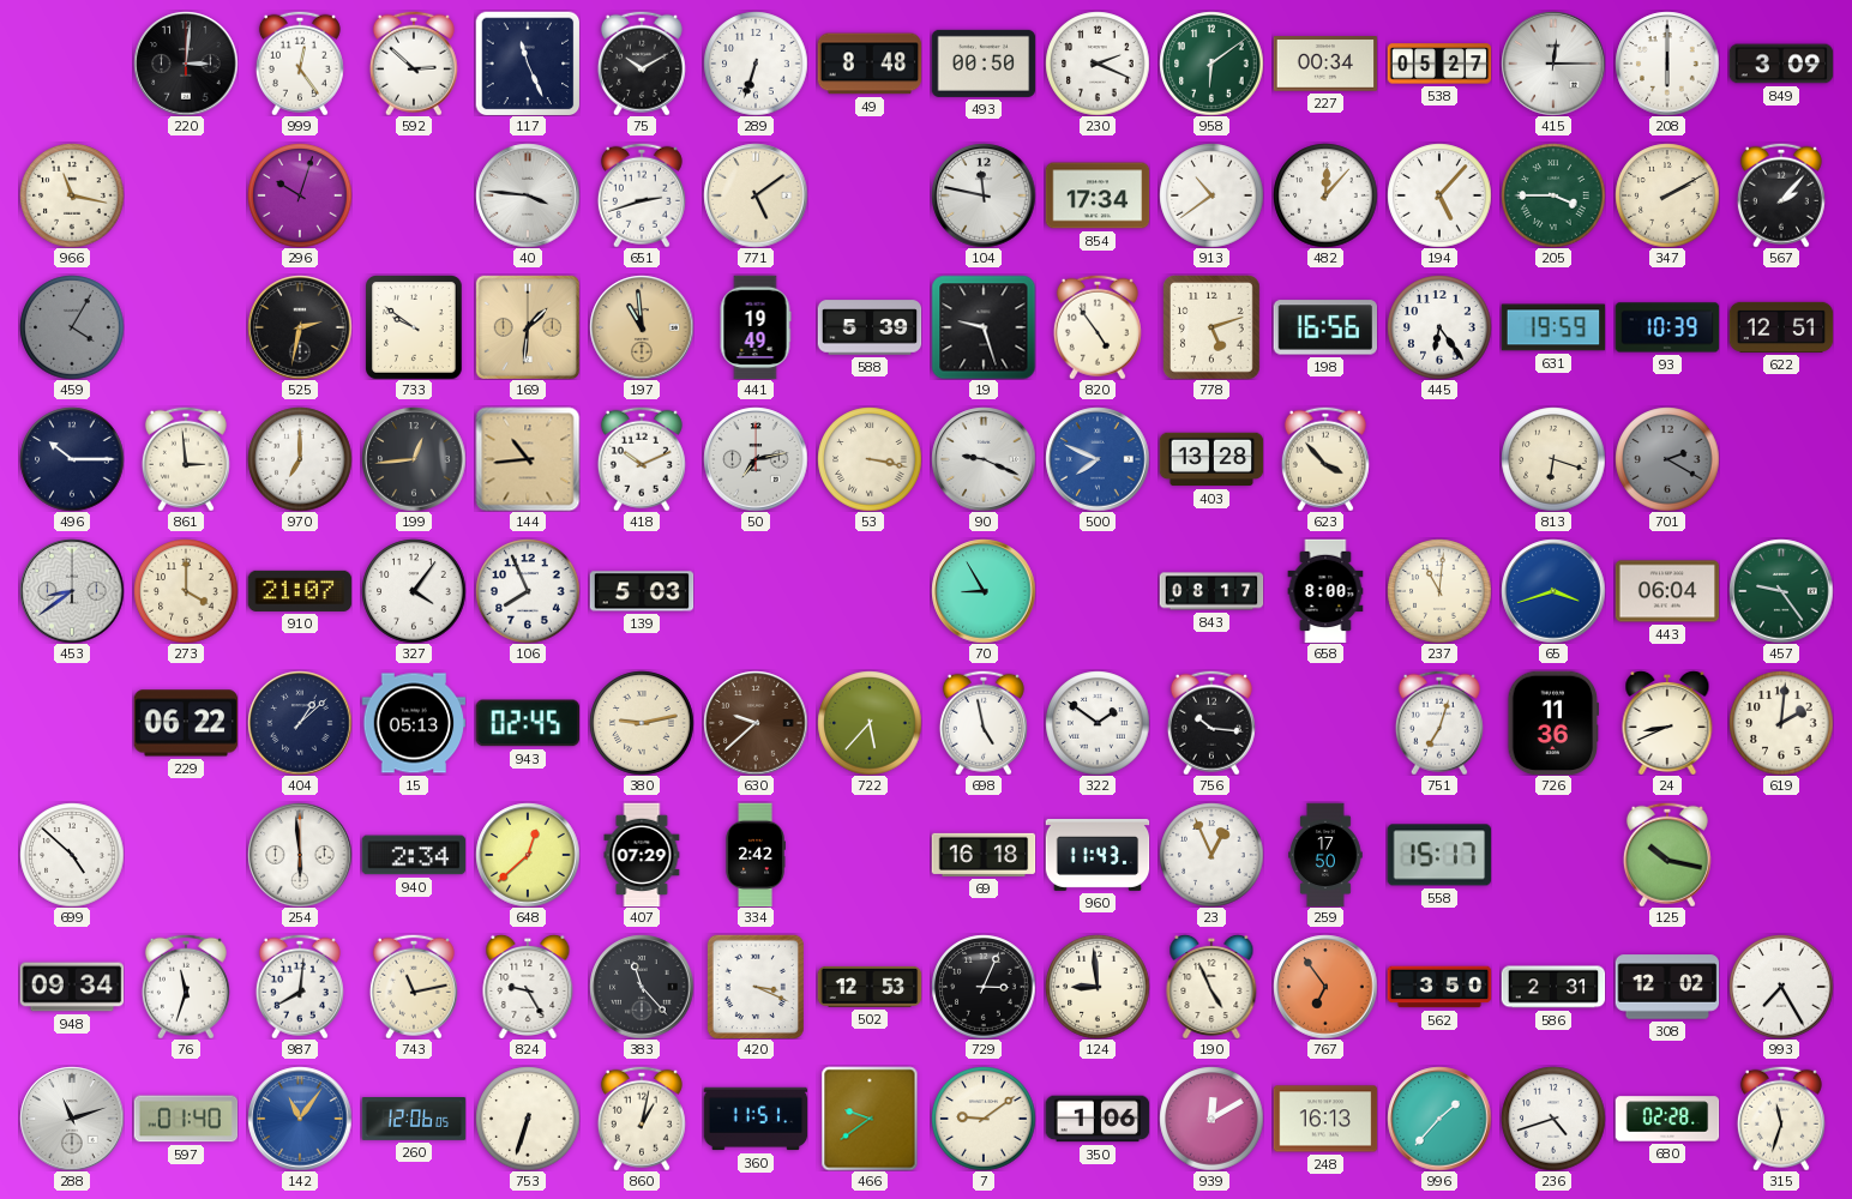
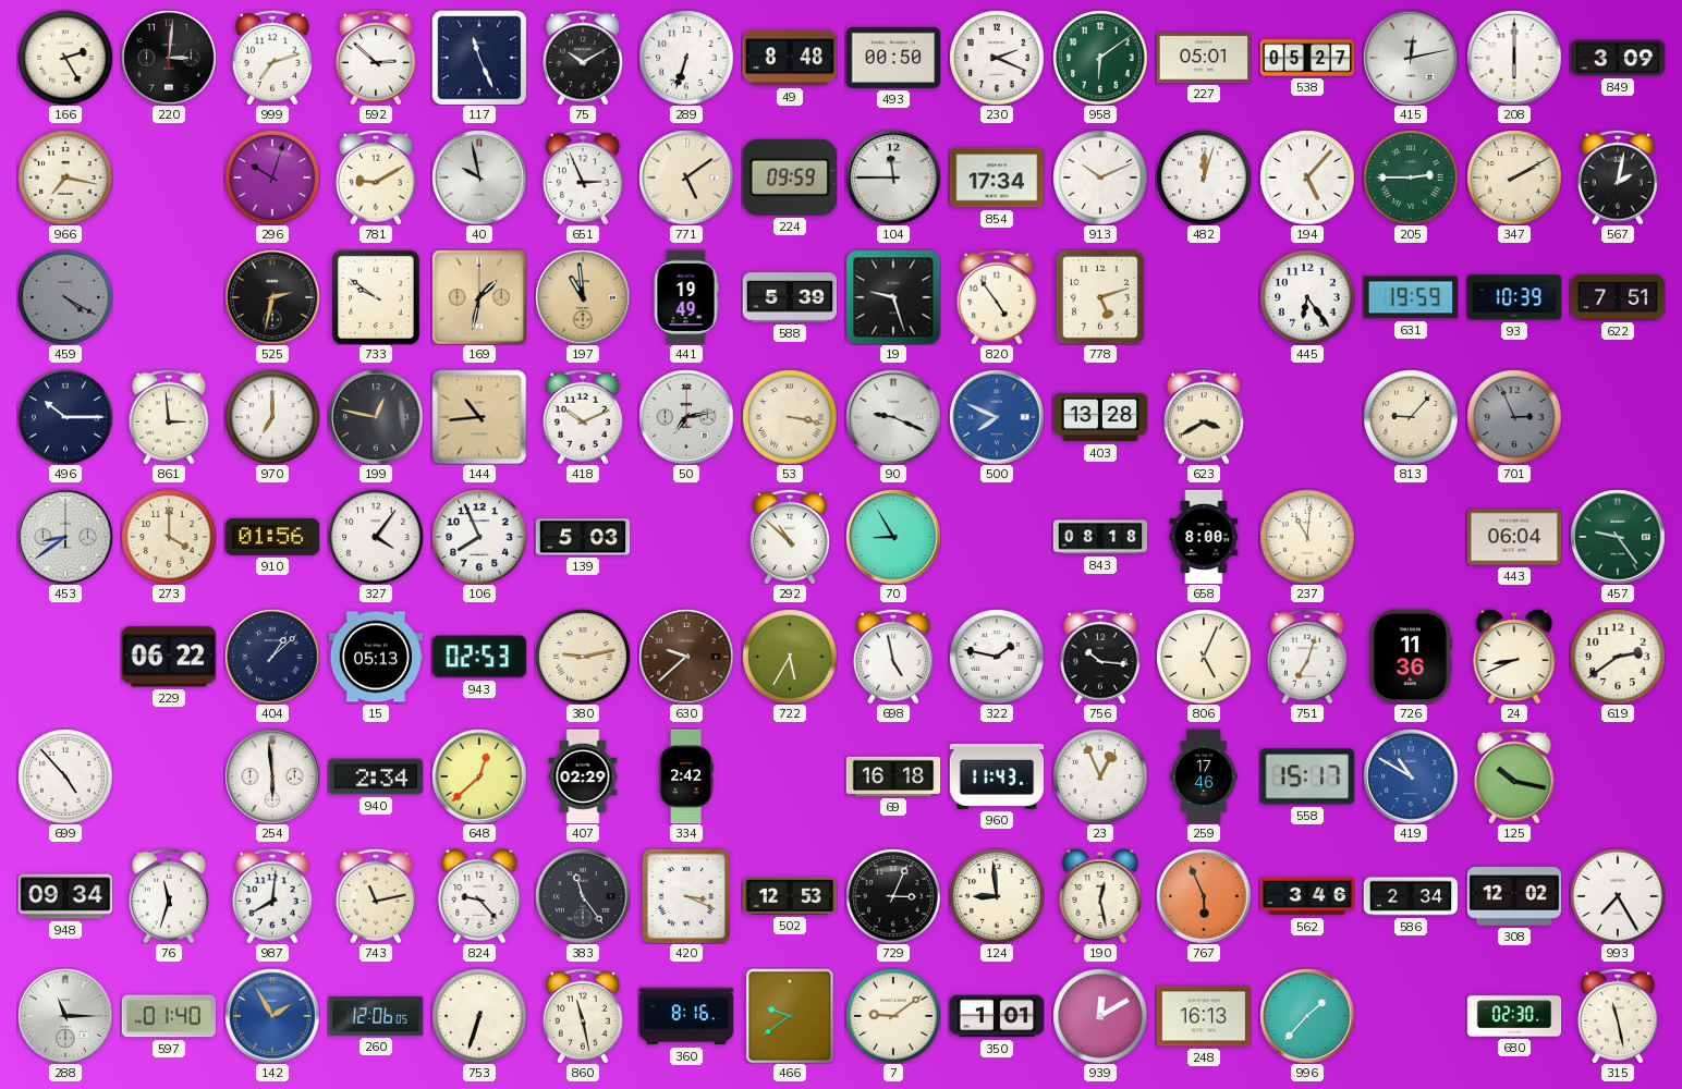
166: none -> 2:25
999: 12:24 -> 7:12
227: 00:34 -> 05:01
415: 12:15 -> 12:13
966: 11:17 -> 7:17
781: none -> 9:10
40: 3:46 -> 9:58
651: 2:42 -> 2:56
224: none -> 09:59
104: 11:47 -> 11:45
913: 10:39 -> 10:11
482: 12:07 -> 12:03
205: 3:45 -> 2:45
567: 2:07 -> 2:02
459: 4:05 -> 4:20
169: 1:31 -> 1:32
198: 16:56 -> none
622: 12:51 -> 7:51
199: 12:44 -> 12:47
623: 3:53 -> 3:40
813: 6:18 -> 9:07
701: 2:20 -> 2:56
910: 21:07 -> 01:56
292: none -> 10:52
843: 08:17 -> 08:18
65: 3:42 -> none
943: 02:45 -> 02:53
722: 5:37 -> 5:35
322: 1:51 -> 1:47
806: none -> 5:04
619: 2:01 -> 2:39
699: 4:52 -> 4:53
407: 07:29 -> 02:29
259: 17:50 -> 17:46
419: none -> 10:50
824: 9:25 -> 9:23
383: 11:23 -> 11:24
190: 4:56 -> 12:28
767: 6:54 -> 5:56
562: 3:50 -> 3:46
586: 2:31 -> 2:34
288: 11:12 -> 11:15
142: 11:06 -> 1:55
860: 1:02 -> 11:28
360: 11:51 -> 8:16
350: 1:06 -> 1:01
236: 4:42 -> none
680: 02:28 -> 02:30
315: 11:33 -> 11:28
